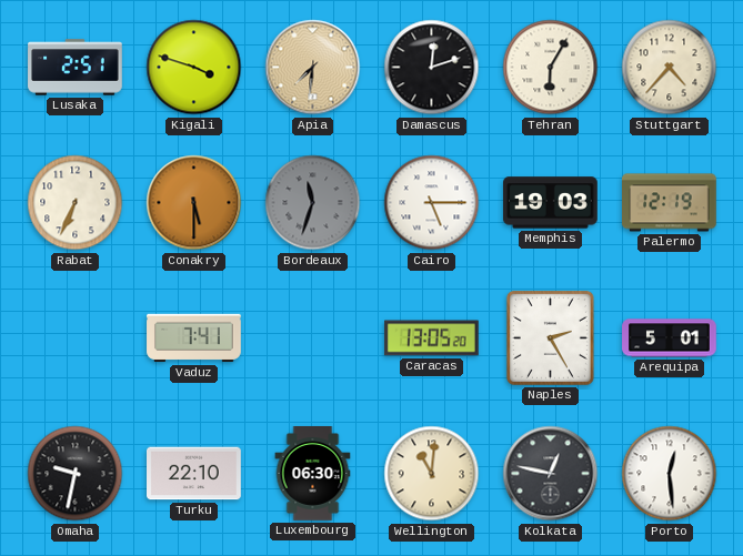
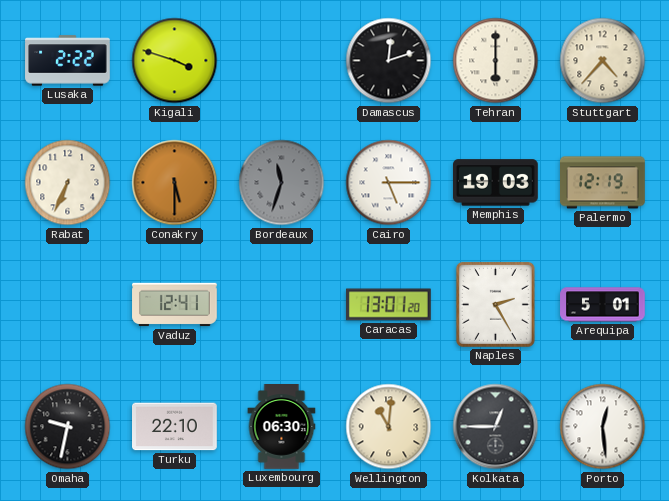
Lusaka: 2:51 -> 2:22
Apia: 7:31 -> none
Tehran: 6:05 -> 6:00
Vaduz: 7:41 -> 12:41
Caracas: 13:05 -> 13:01
Kolkata: 12:47 -> 12:45
